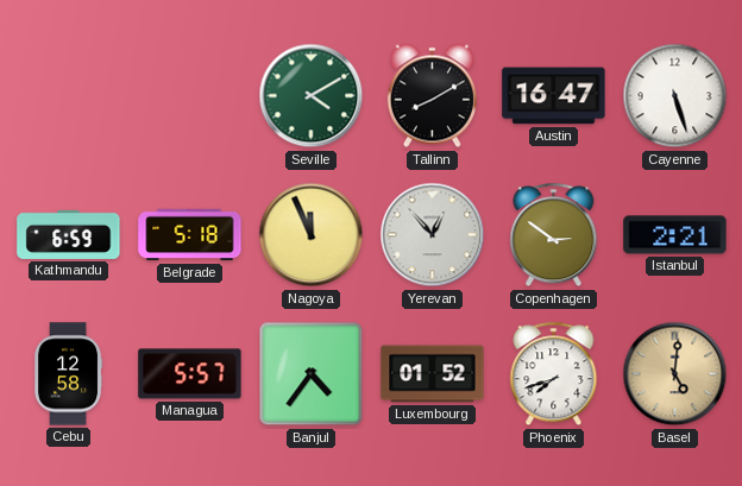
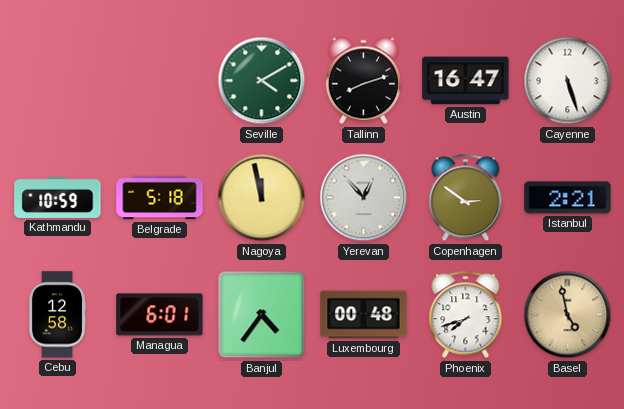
Tallinn: 8:10 -> 8:12
Kathmandu: 6:59 -> 10:59
Nagoya: 11:56 -> 11:58
Managua: 5:57 -> 6:01
Luxembourg: 01:52 -> 00:48
Basel: 5:01 -> 4:58
